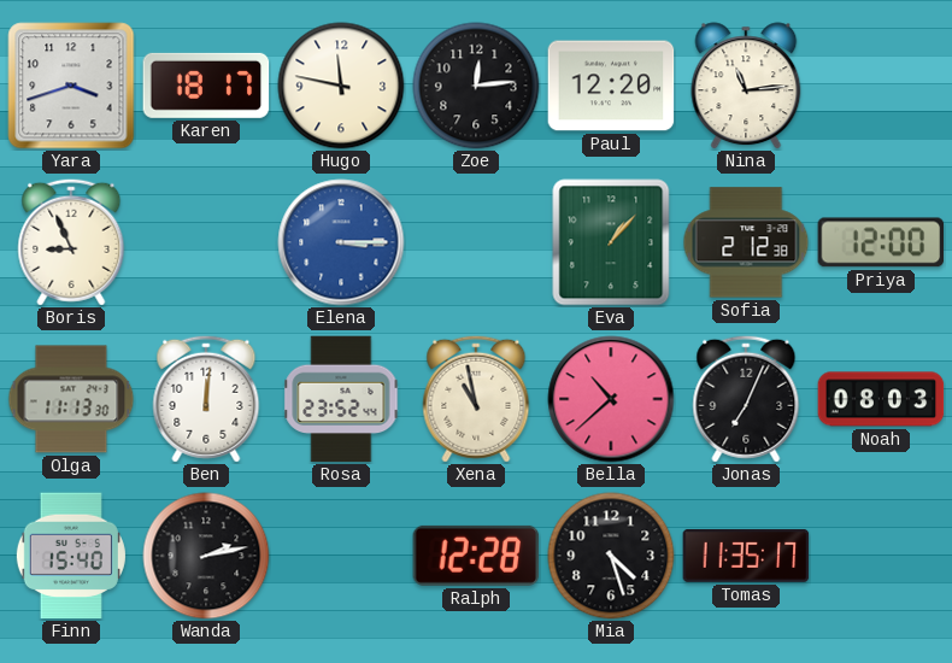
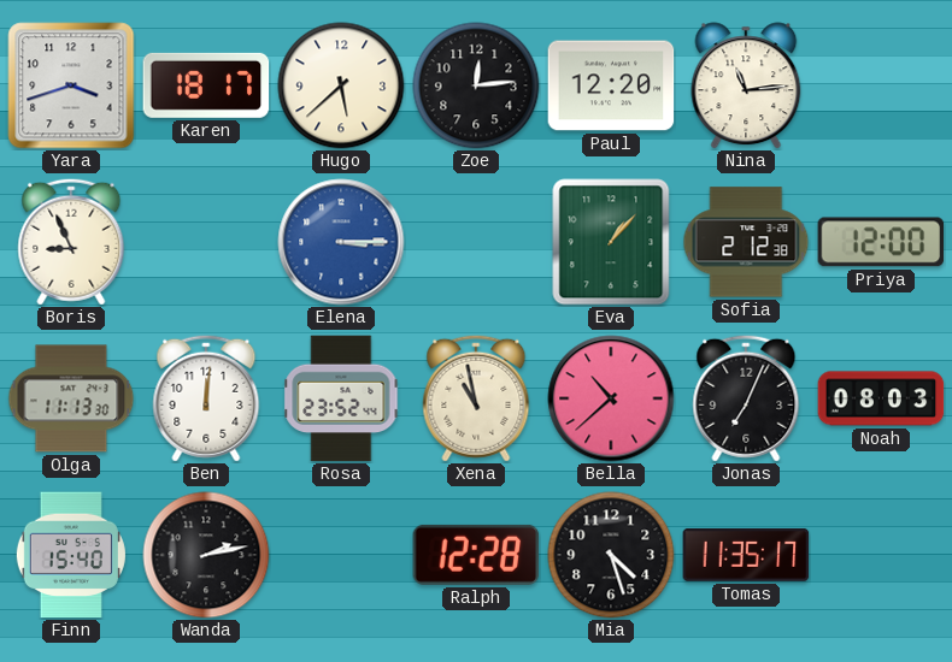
Hugo: 11:47 -> 5:38
